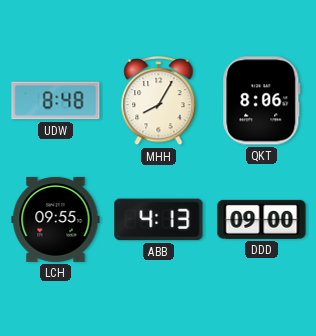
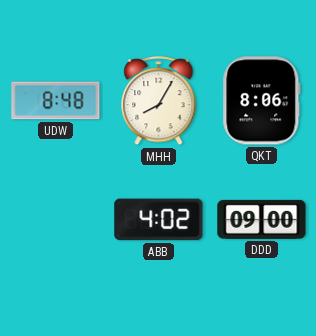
LCH: 09:55 -> none
ABB: 4:13 -> 4:02
